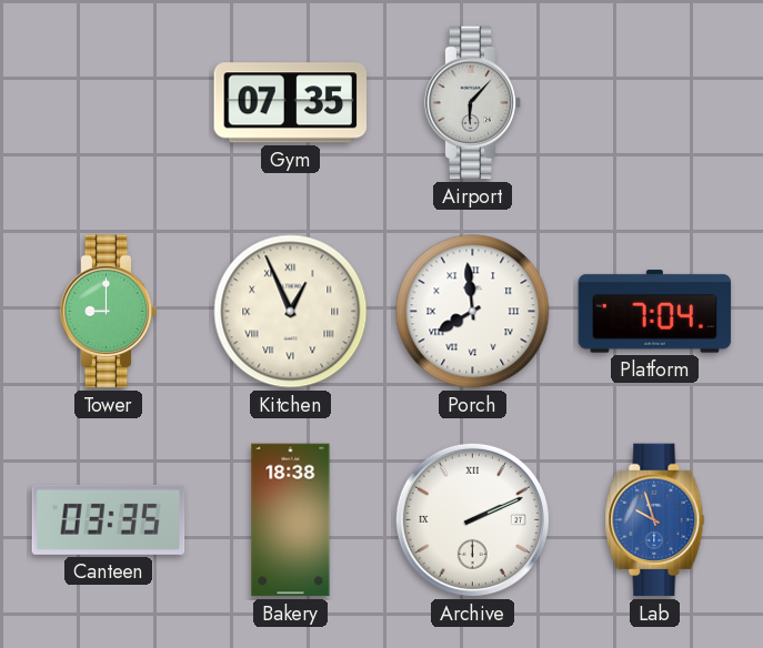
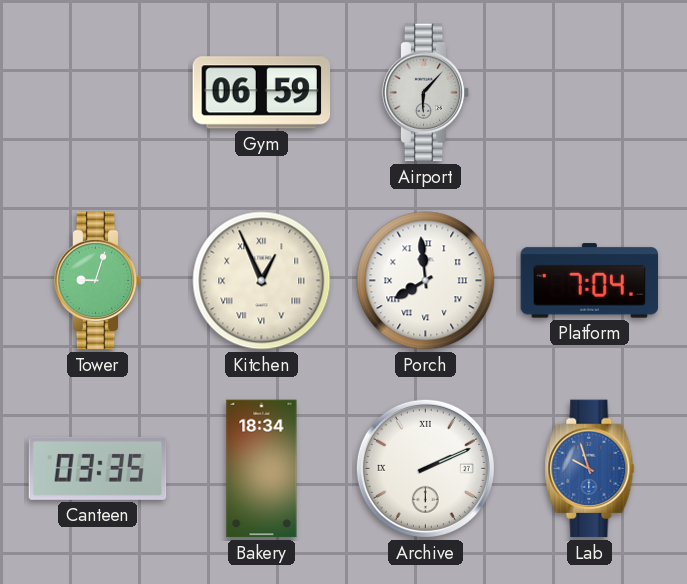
Gym: 07:35 -> 06:59
Tower: 9:00 -> 9:03
Bakery: 18:38 -> 18:34
